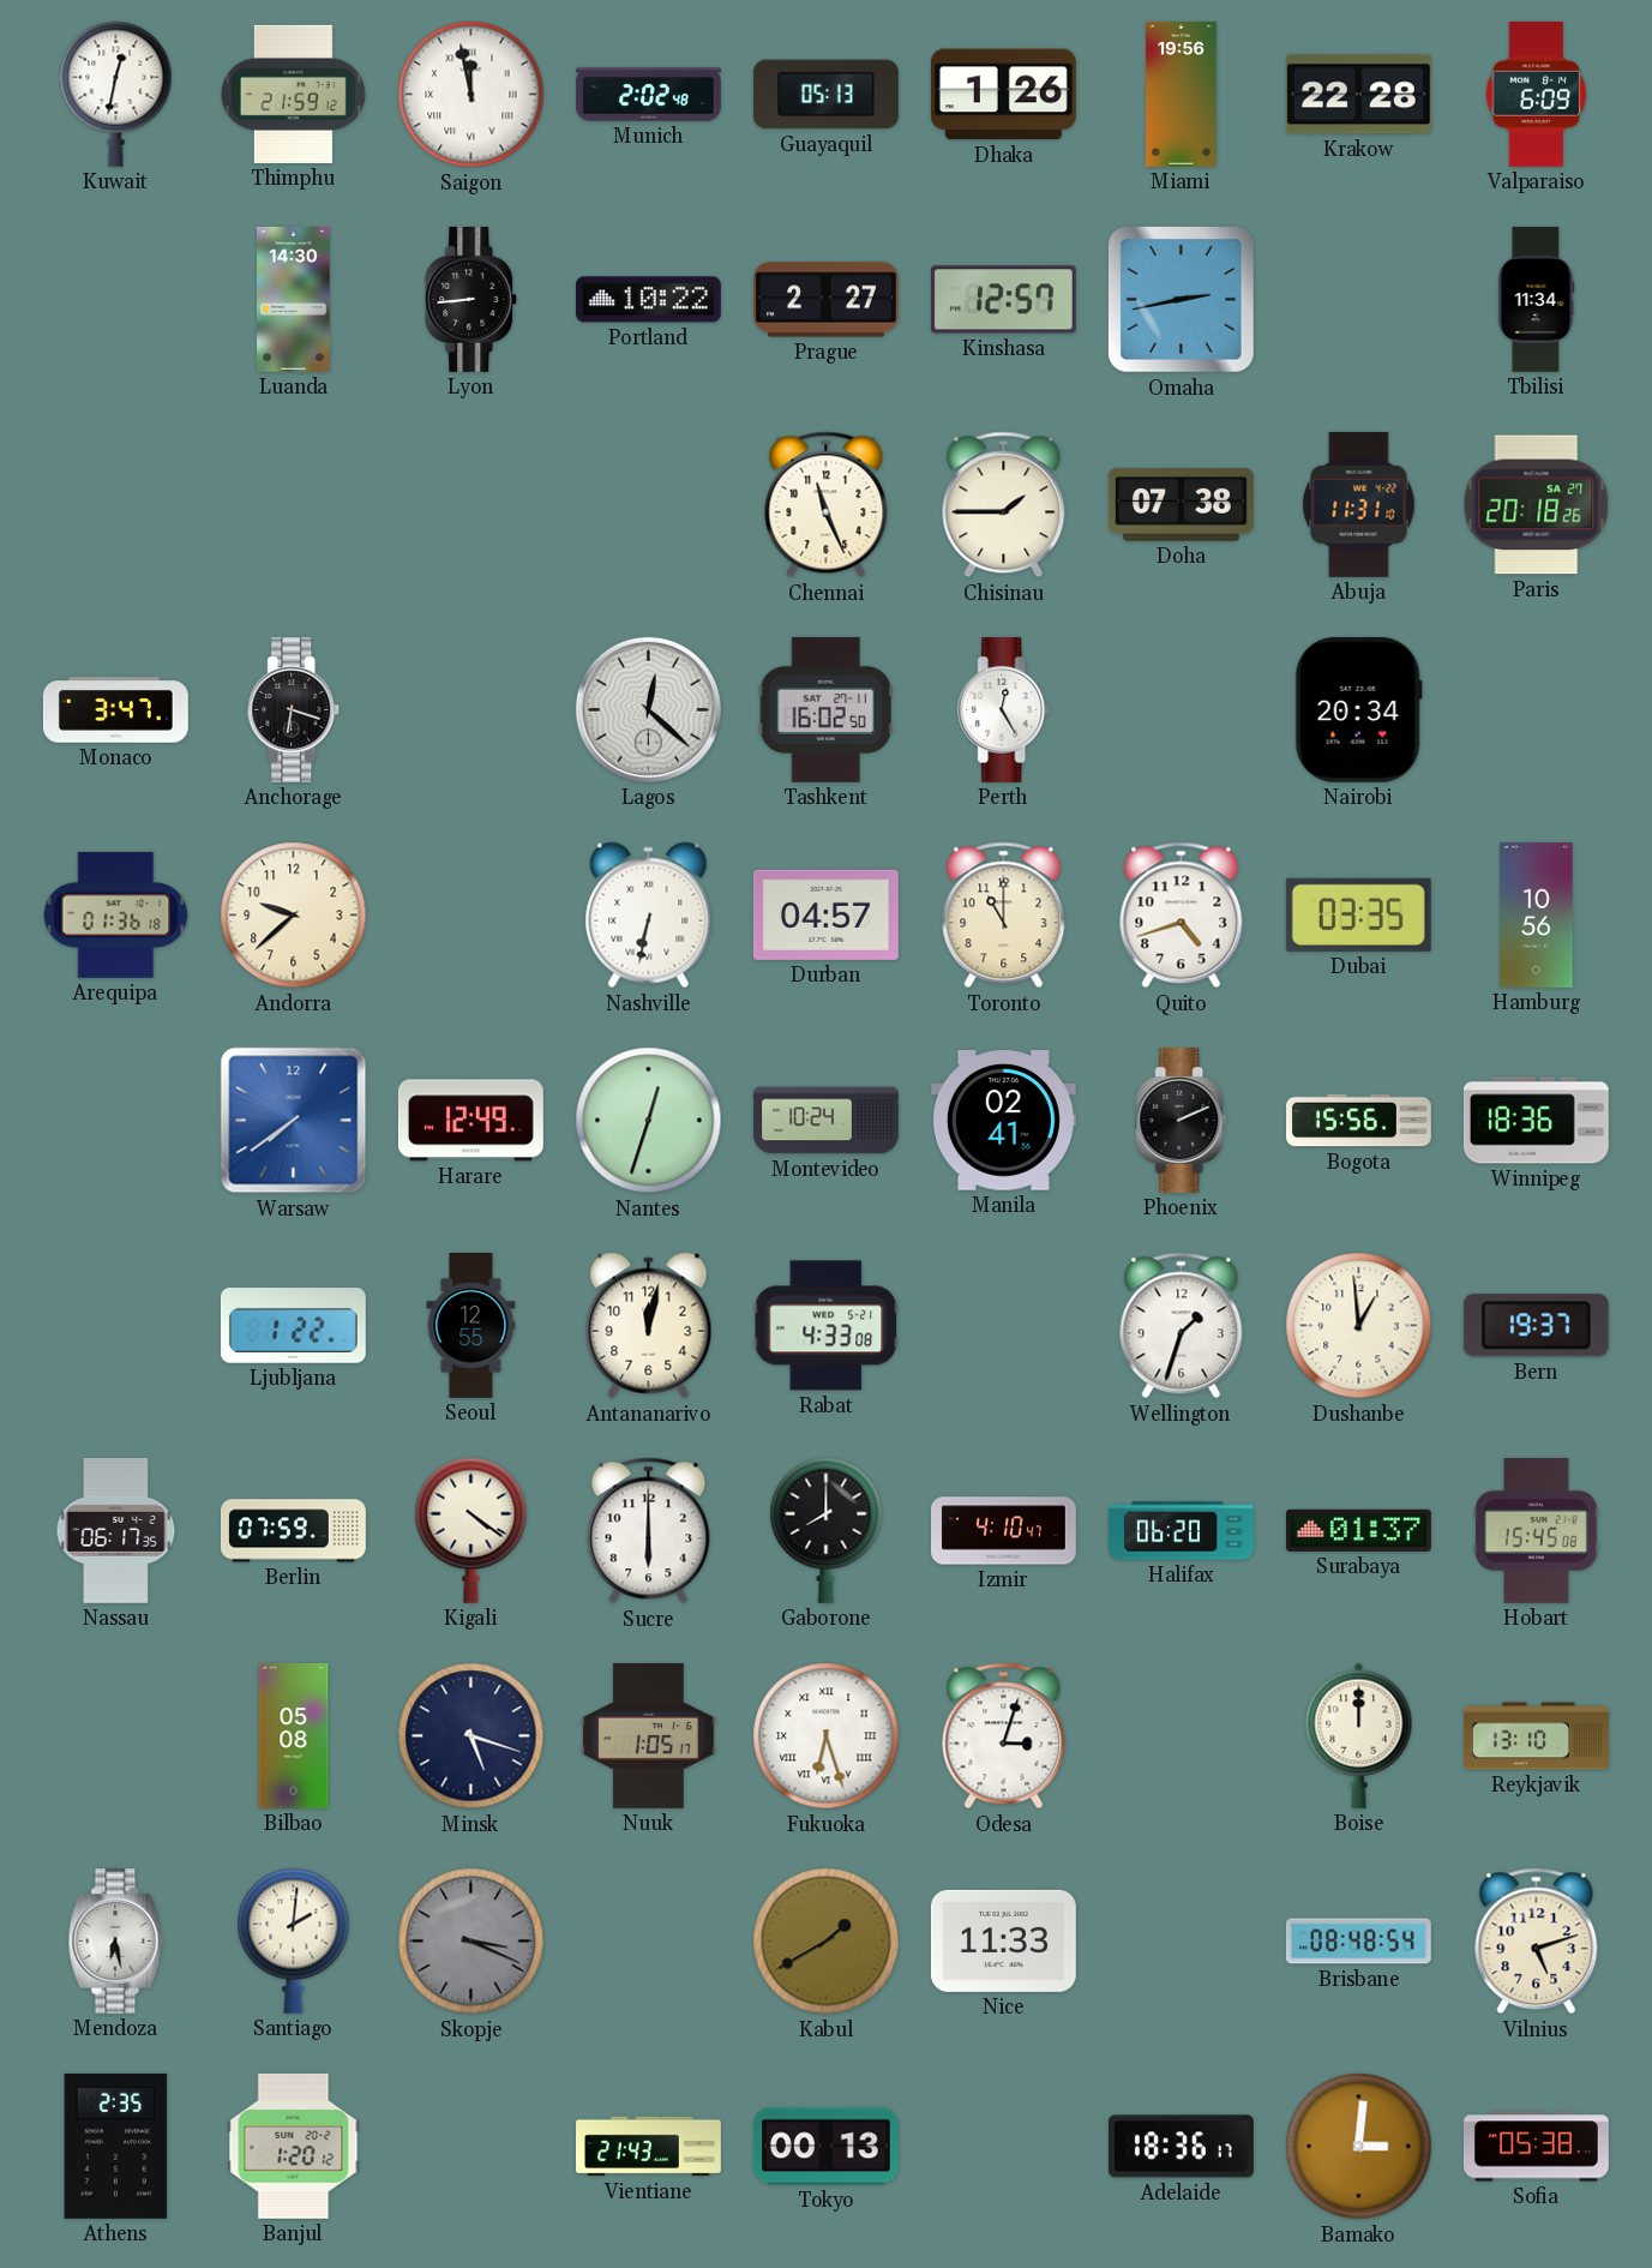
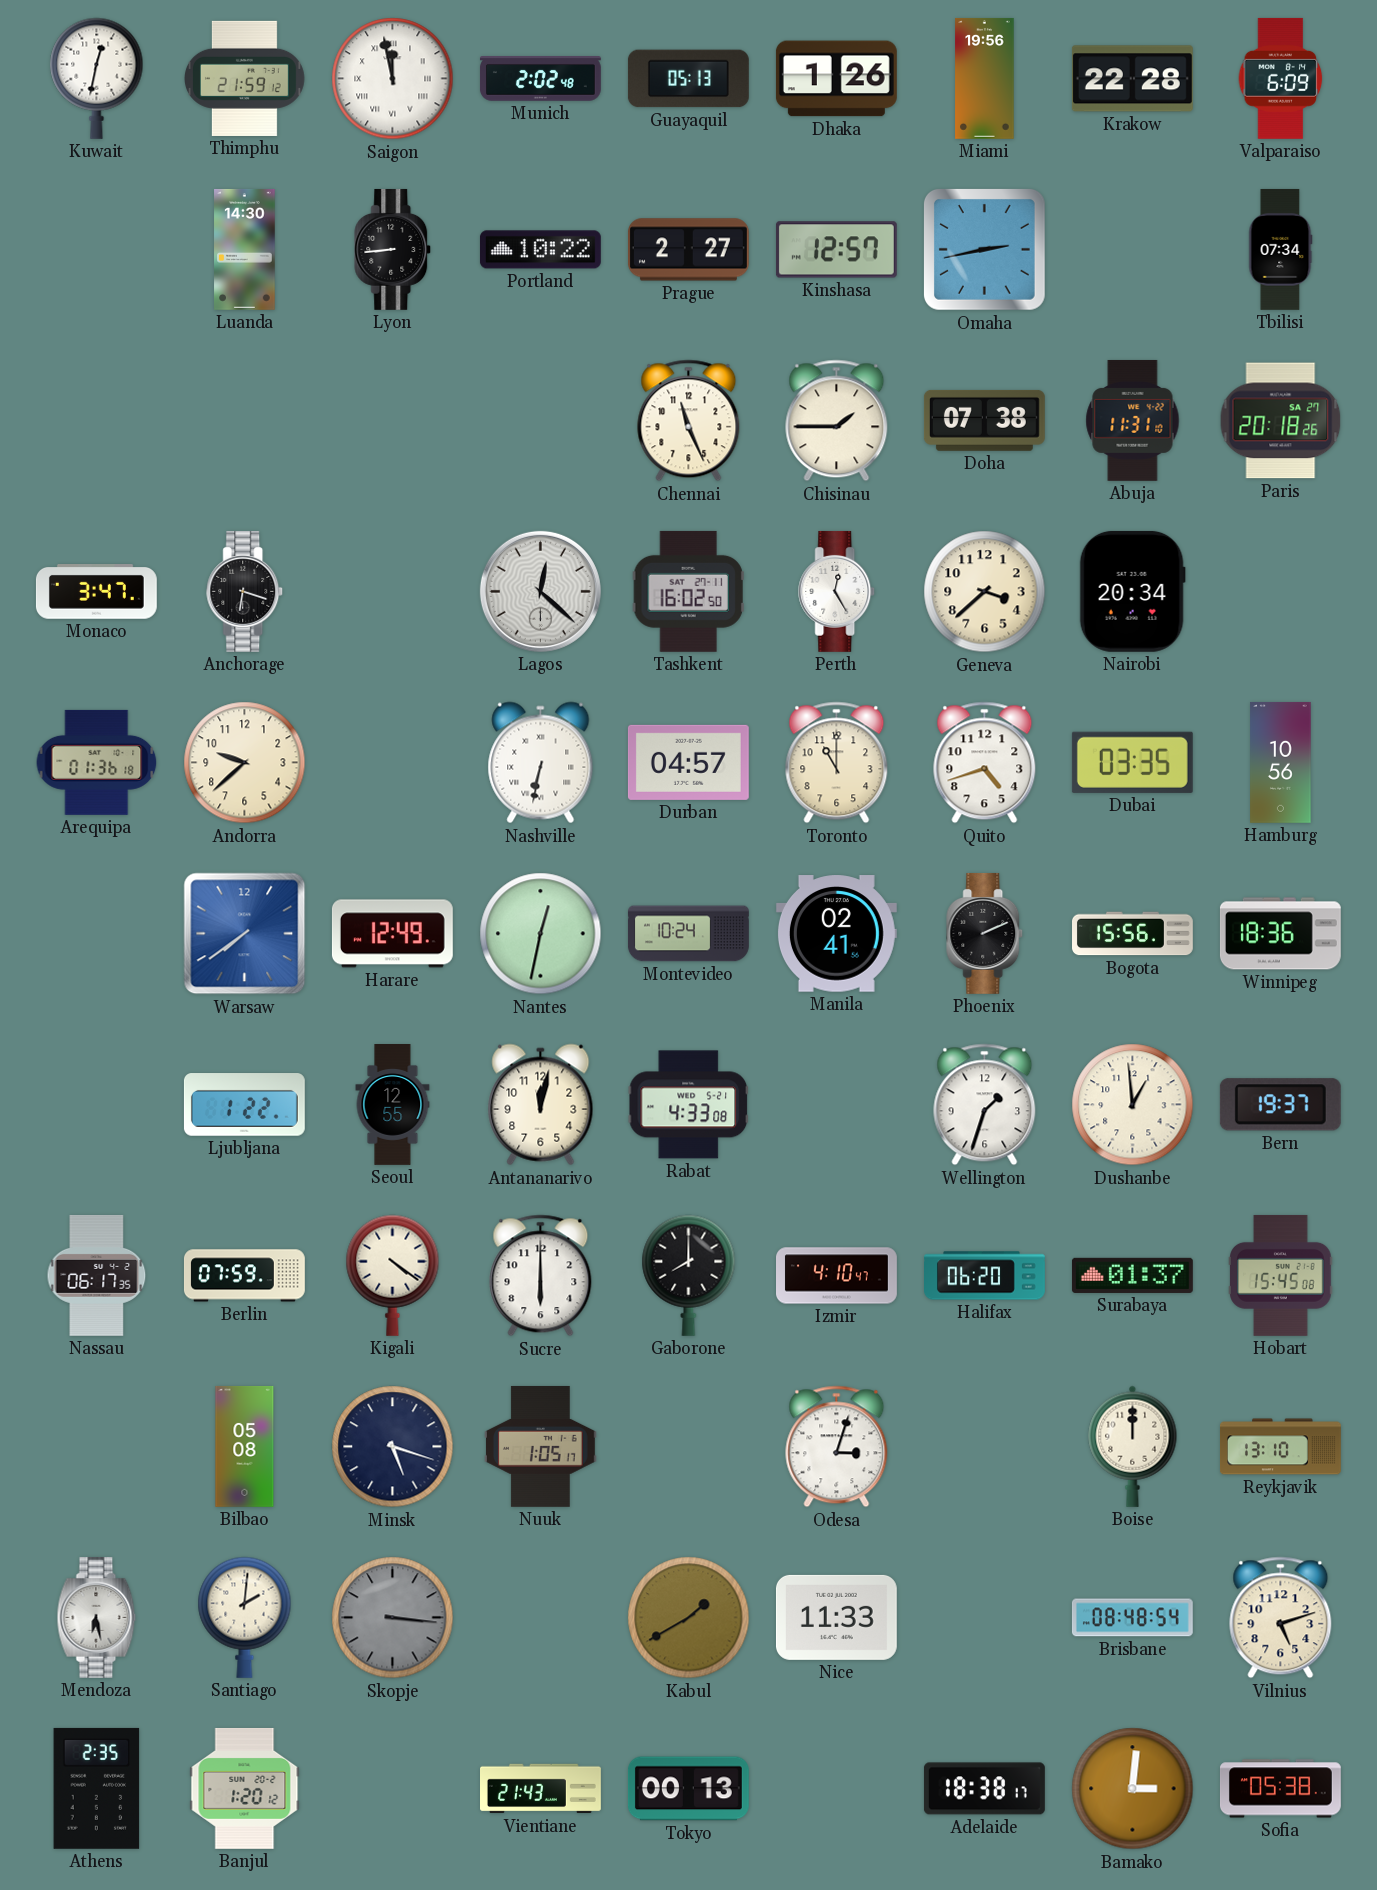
Tbilisi: 11:34 -> 07:34
Geneva: none -> 3:38
Nantes: 12:33 -> 12:32
Fukuoka: 6:27 -> none
Skopje: 3:19 -> 3:16
Adelaide: 18:36 -> 18:38
